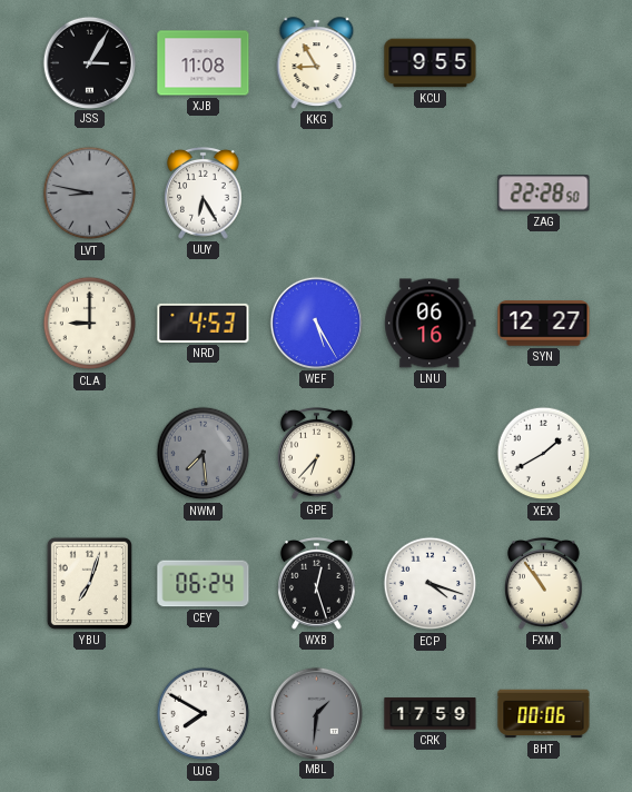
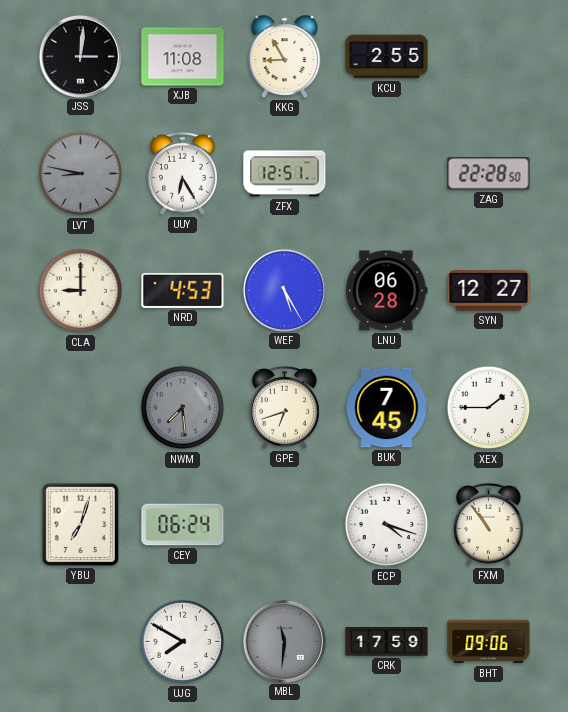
JSS: 3:05 -> 3:01
KCU: 9:55 -> 2:55
ZFX: none -> 12:51
LNU: 06:16 -> 06:28
GPE: 6:37 -> 6:42
BUK: none -> 7:45
XEX: 1:40 -> 1:45
WXB: 12:27 -> none
MBL: 1:31 -> 11:31
BHT: 00:06 -> 09:06
